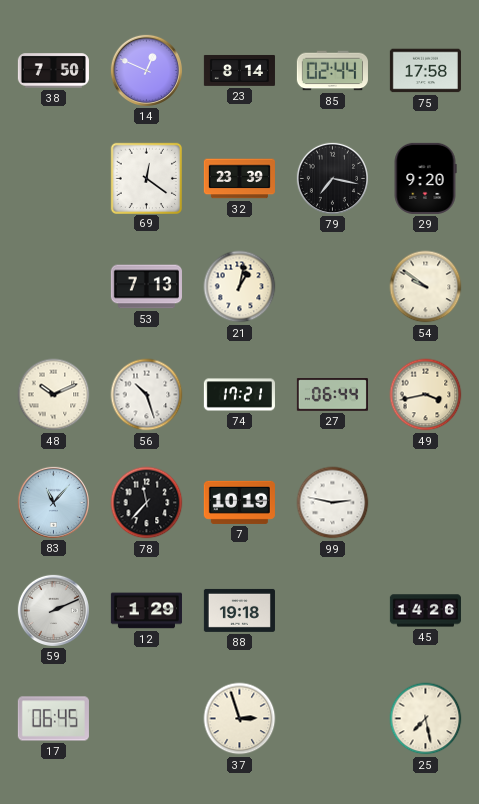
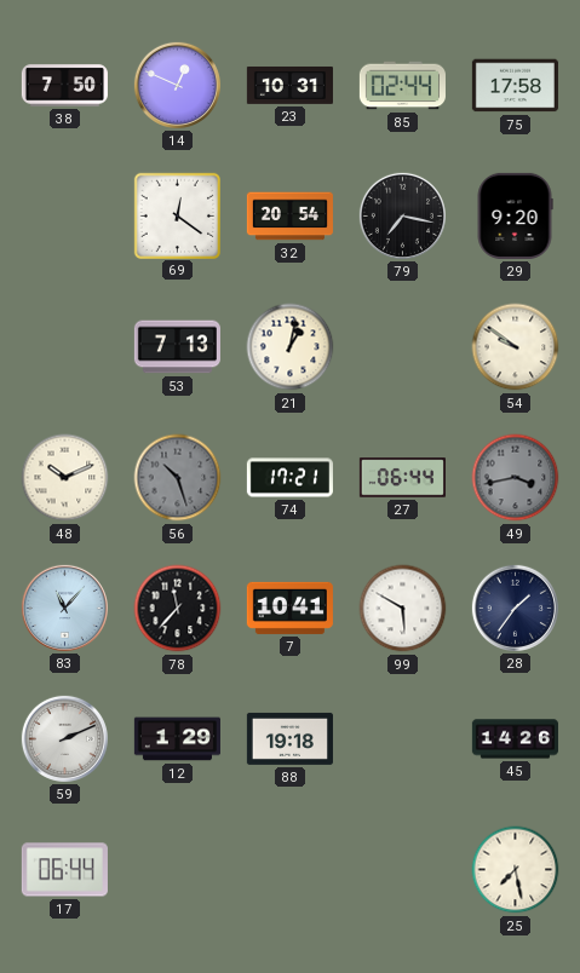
23: 8:14 -> 10:31
32: 23:39 -> 20:54
56 dial: white -> grey
49 dial: cream -> grey
7: 10:19 -> 10:41
99: 2:47 -> 5:50
28: none -> 1:36
17: 06:45 -> 06:44
37: 2:57 -> none
